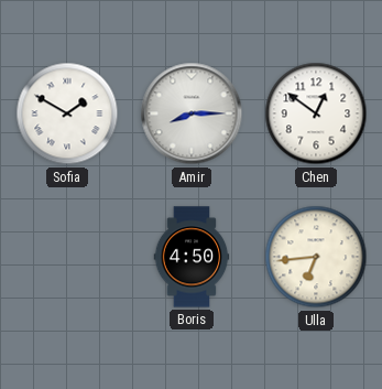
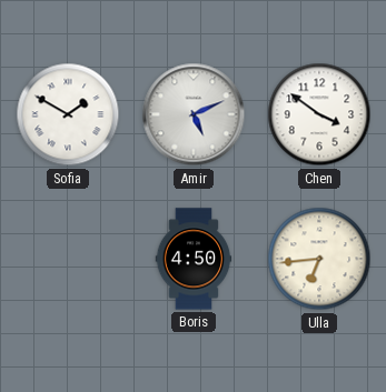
Amir: 8:15 -> 5:11
Chen: 12:51 -> 3:51
